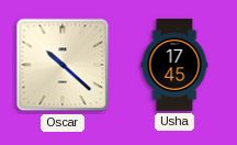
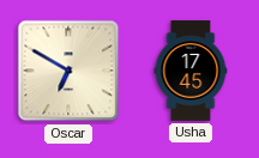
Oscar: 10:22 -> 6:50
